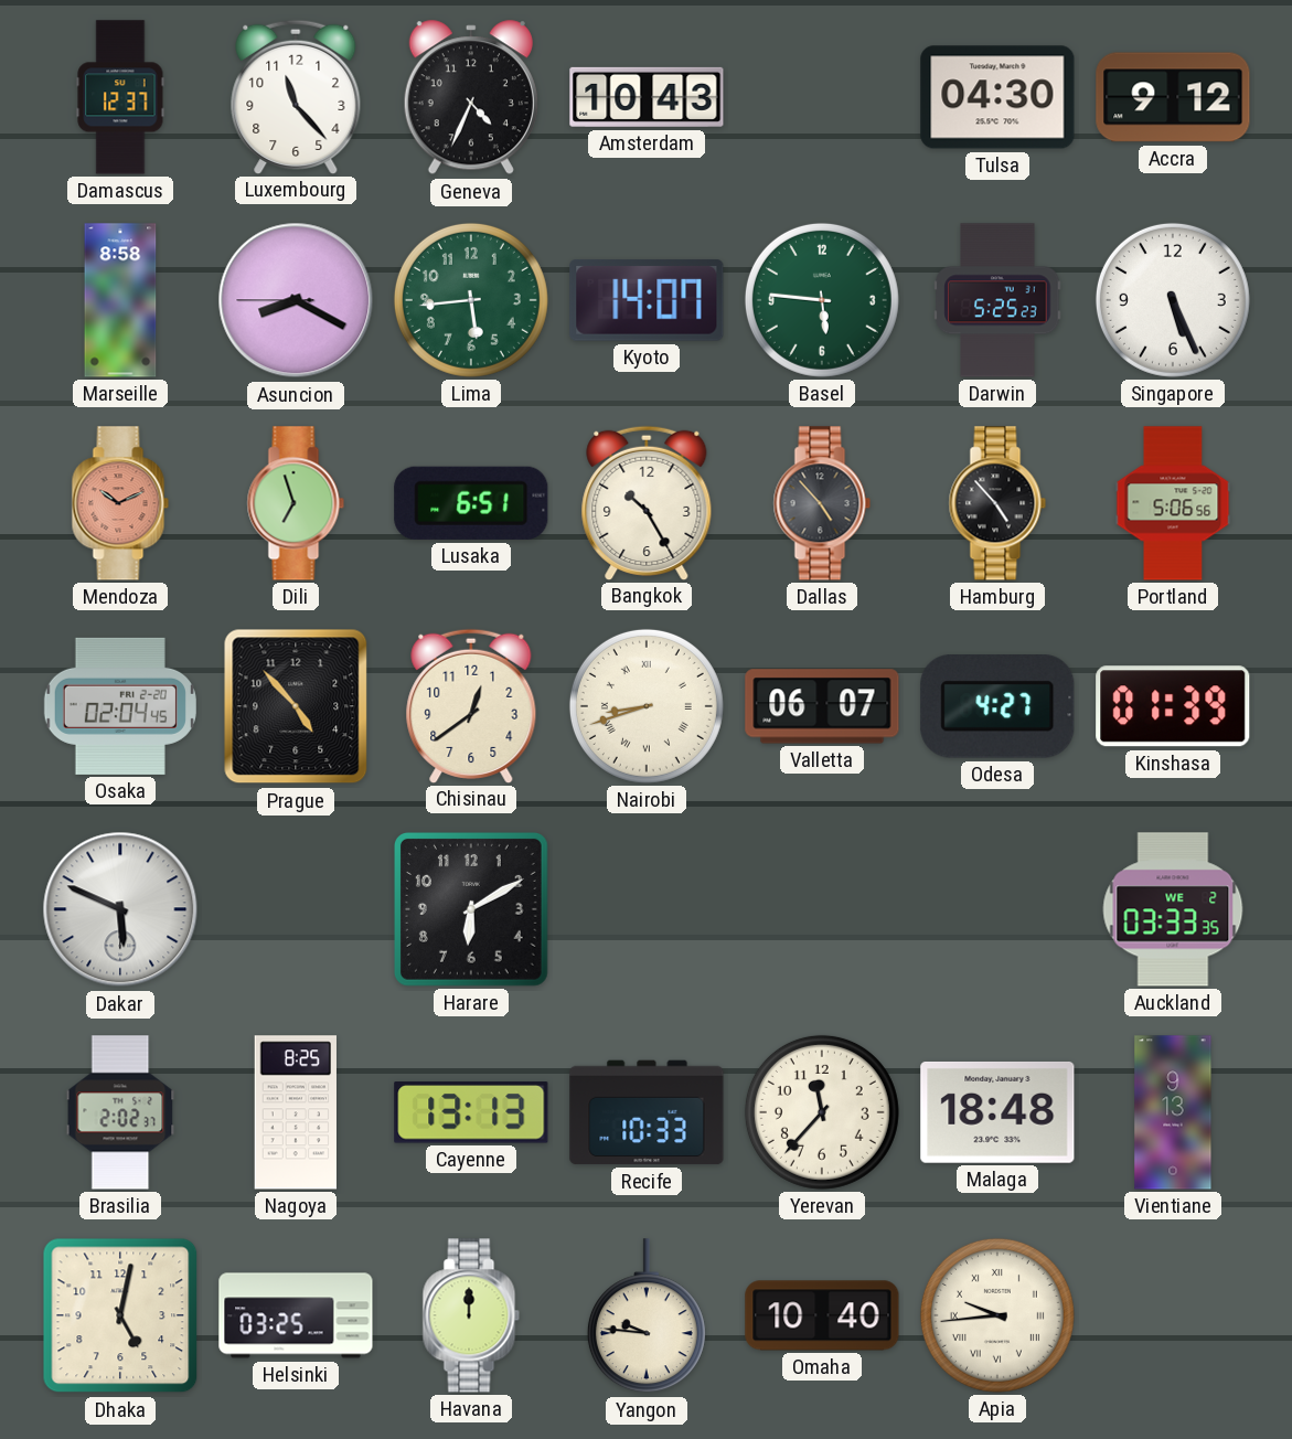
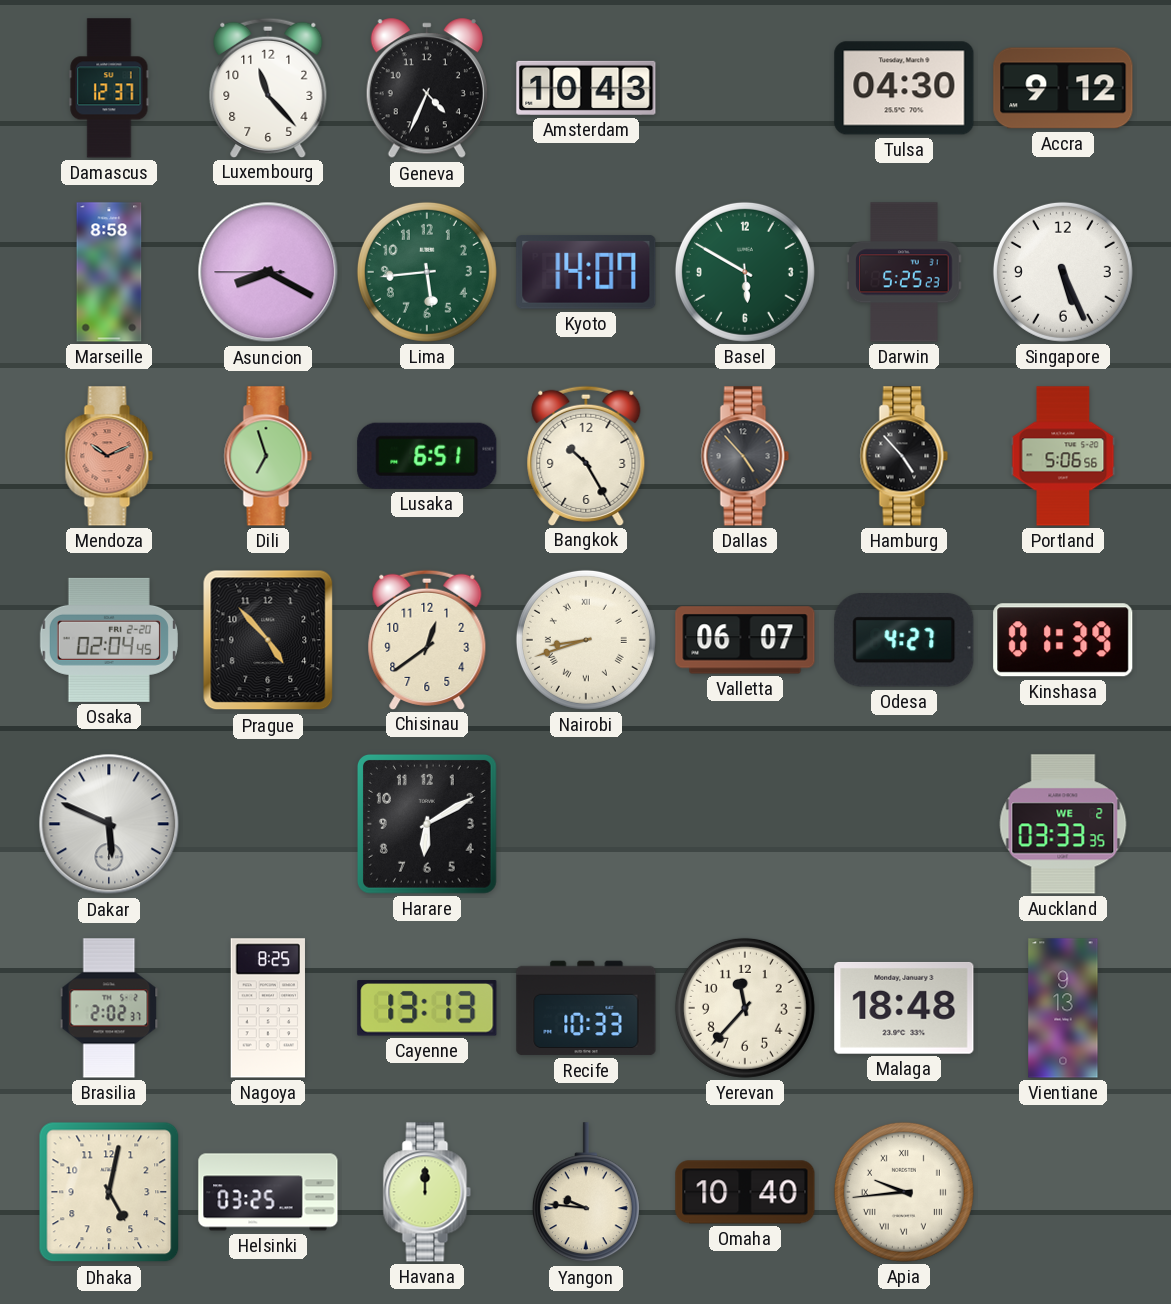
Basel: 5:46 -> 5:50
